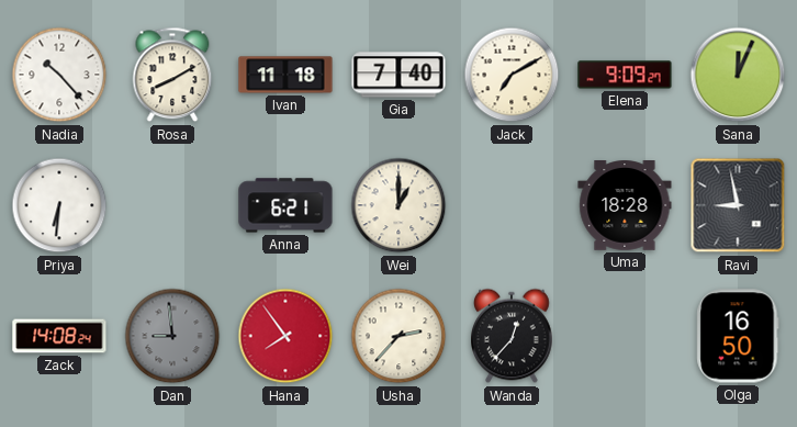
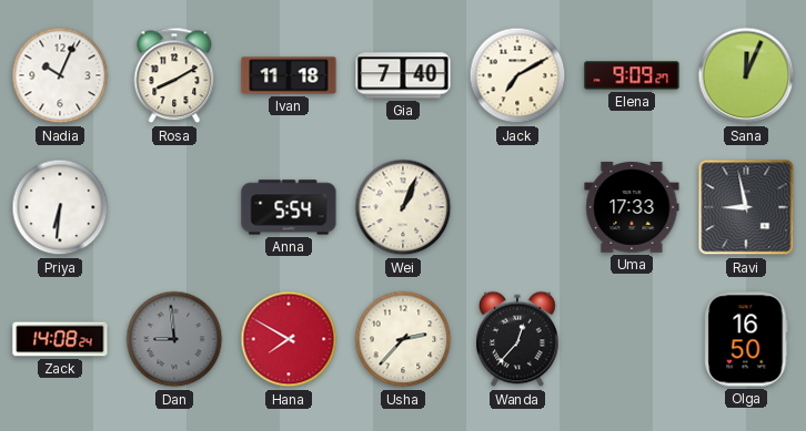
Nadia: 10:23 -> 10:04
Anna: 6:21 -> 5:54
Wei: 1:00 -> 1:04
Uma: 18:28 -> 17:33
Hana: 7:54 -> 7:50
